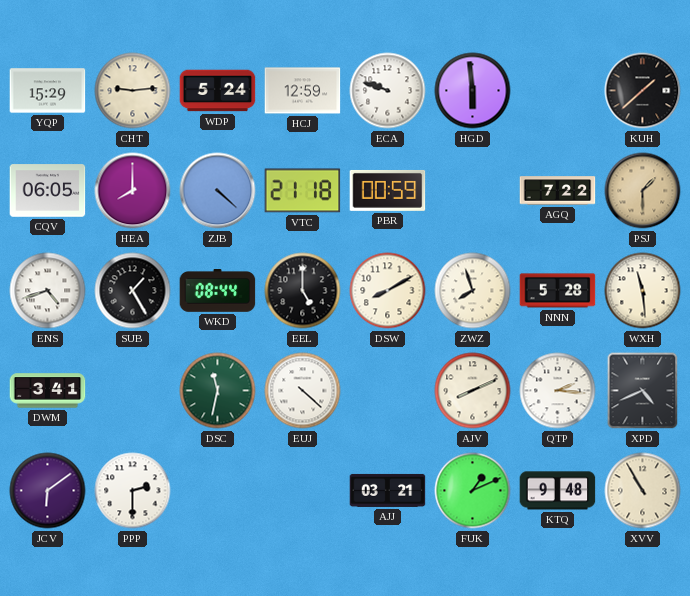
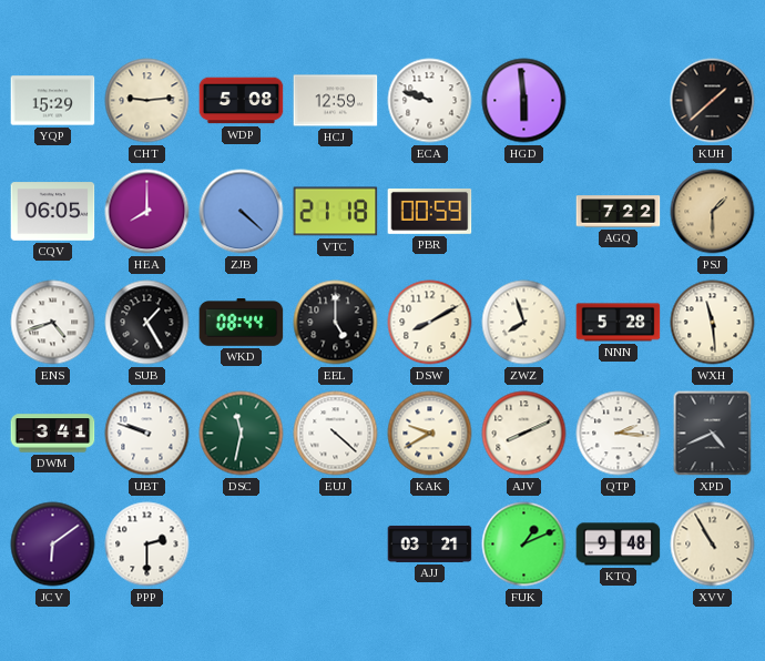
WDP: 5:24 -> 5:08
UBT: none -> 9:48
KAK: none -> 9:40
